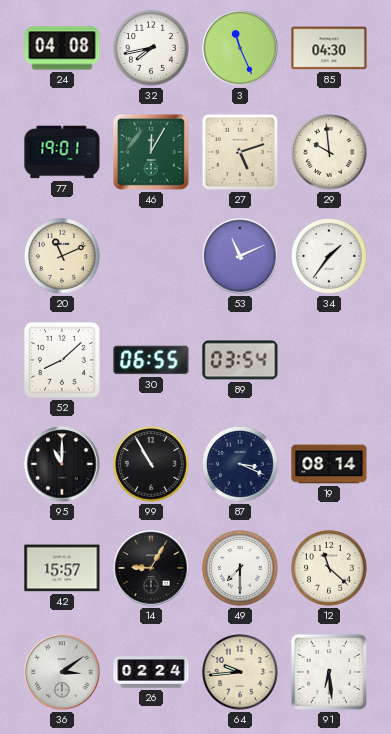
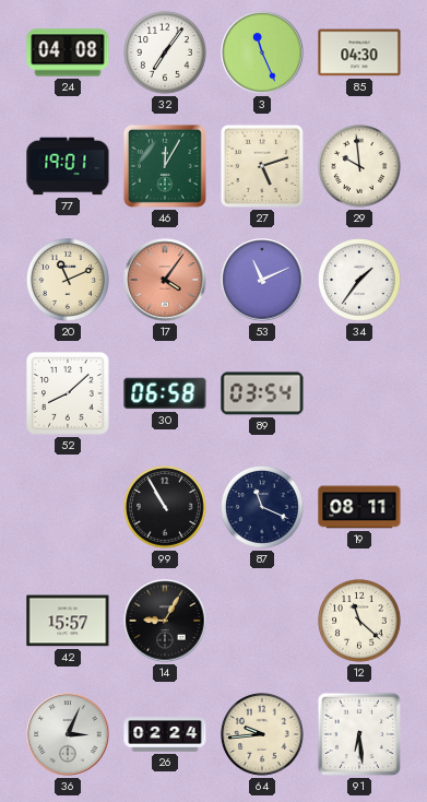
32: 7:43 -> 7:06
17: none -> 4:06
30: 06:55 -> 06:58
95: 11:00 -> none
87: 3:19 -> 11:19
19: 08:14 -> 08:11
49: 7:30 -> none
36: 3:09 -> 3:04
